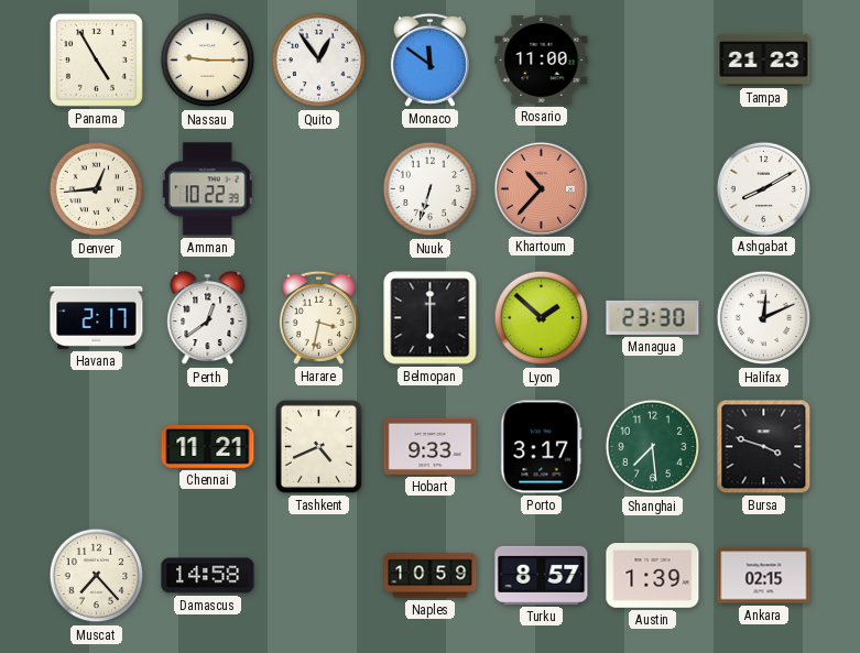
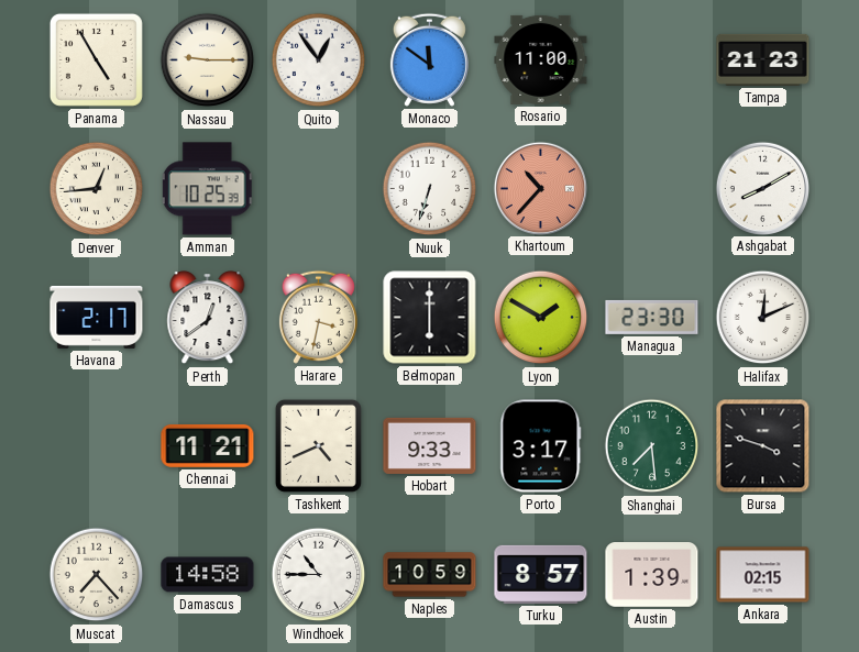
Amman: 10:22 -> 10:25
Lyon: 1:52 -> 1:50
Windhoek: none -> 10:45
